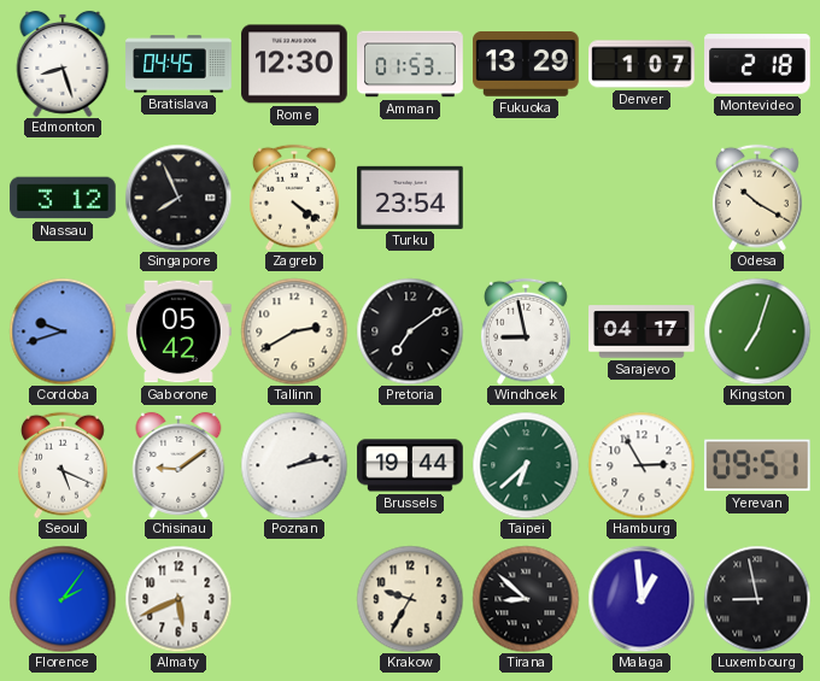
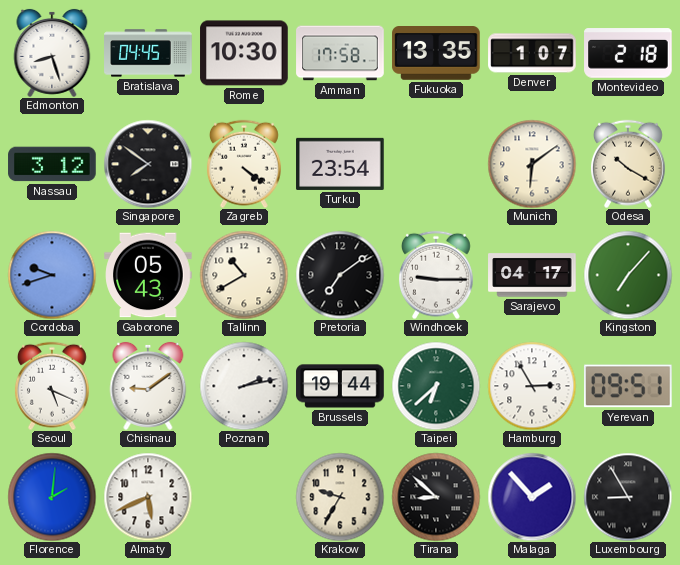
Rome: 12:30 -> 10:30
Amman: 01:53 -> 17:58
Fukuoka: 13:29 -> 13:35
Singapore: 7:56 -> 7:51
Munich: none -> 6:09
Gaborone: 05:42 -> 05:43
Tallinn: 2:40 -> 10:40
Windhoek: 8:58 -> 9:15
Kingston: 7:03 -> 7:07
Florence: 2:06 -> 2:01
Malaga: 12:59 -> 1:53
Luxembourg: 8:58 -> 8:55
